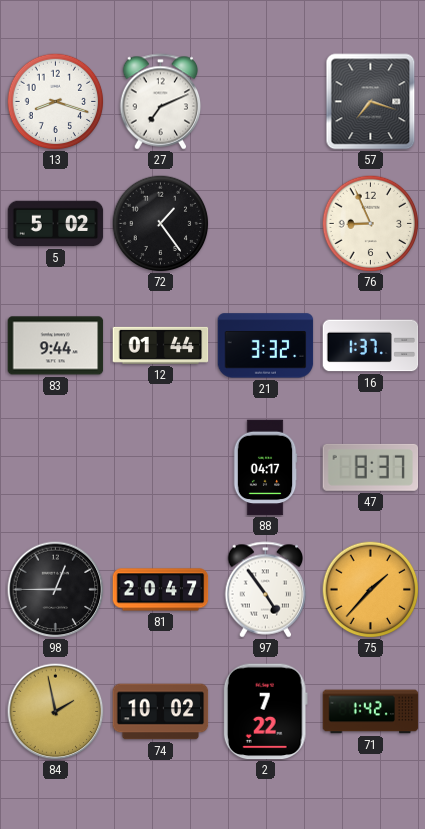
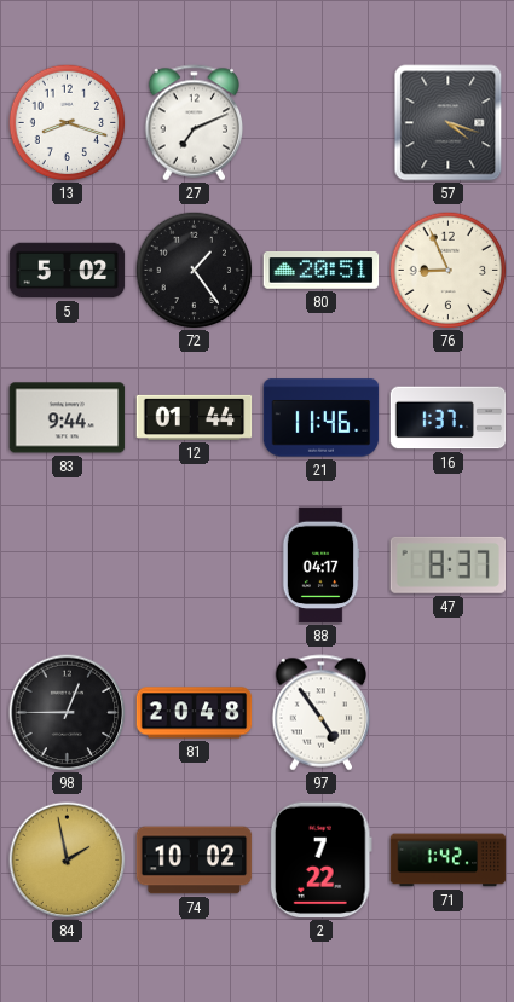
57: 7:18 -> 4:18
80: none -> 20:51
21: 3:32 -> 11:46
81: 20:47 -> 20:48
75: 1:37 -> none
